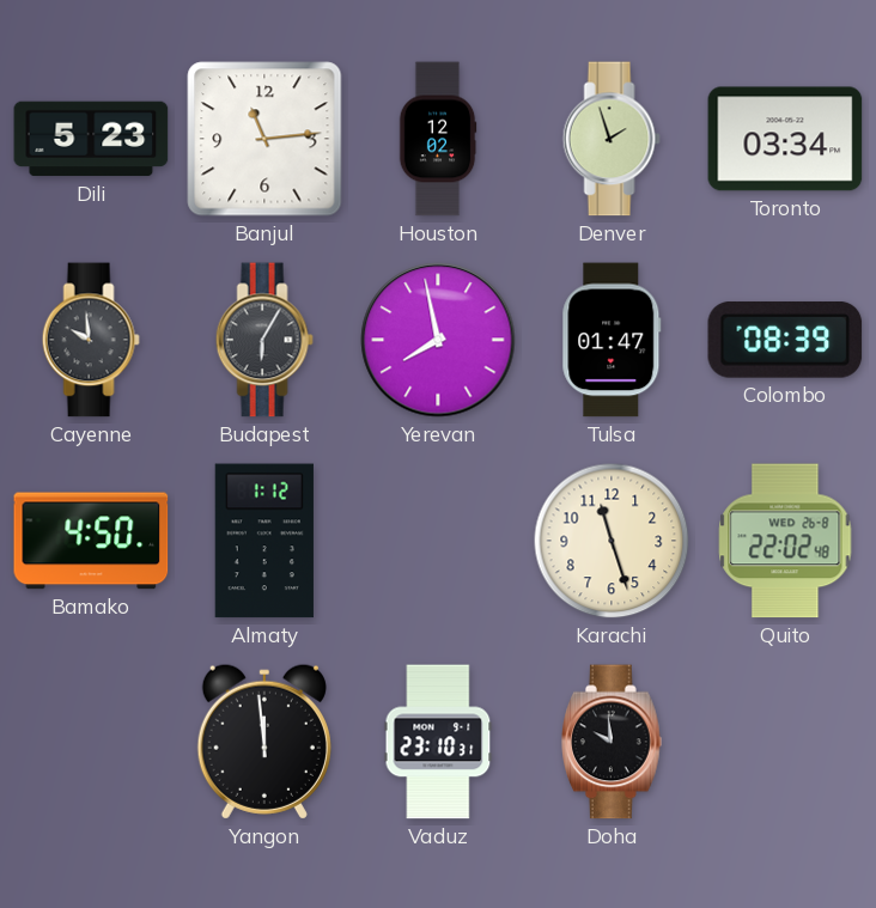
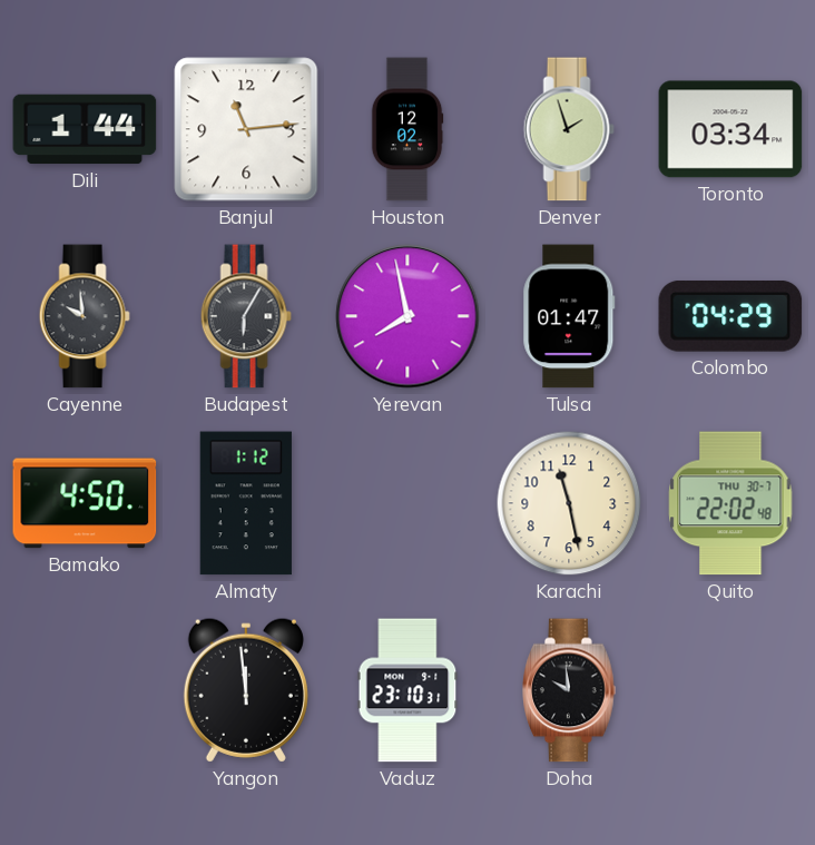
Dili: 5:23 -> 1:44
Colombo: 08:39 -> 04:29
Karachi: 11:27 -> 11:28
Quito date: WED 26-8 -> THU 30-7
